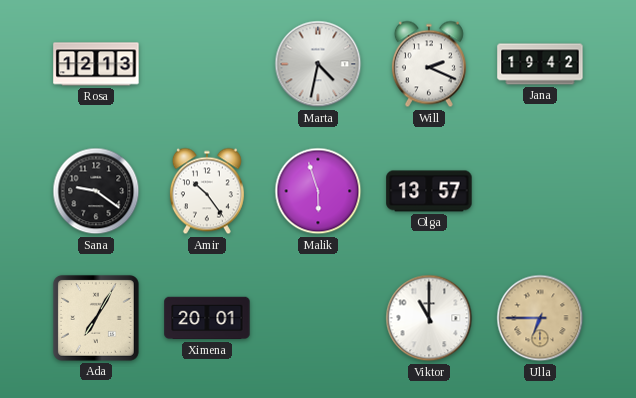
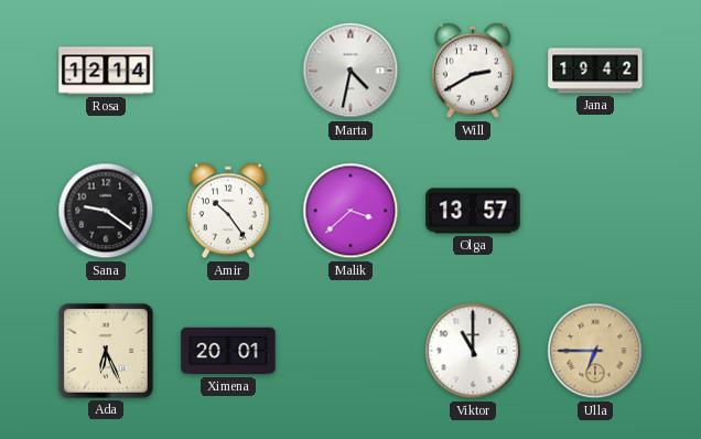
Rosa: 12:13 -> 12:14
Will: 2:19 -> 2:40
Malik: 5:57 -> 3:38
Ada: 7:05 -> 6:26
